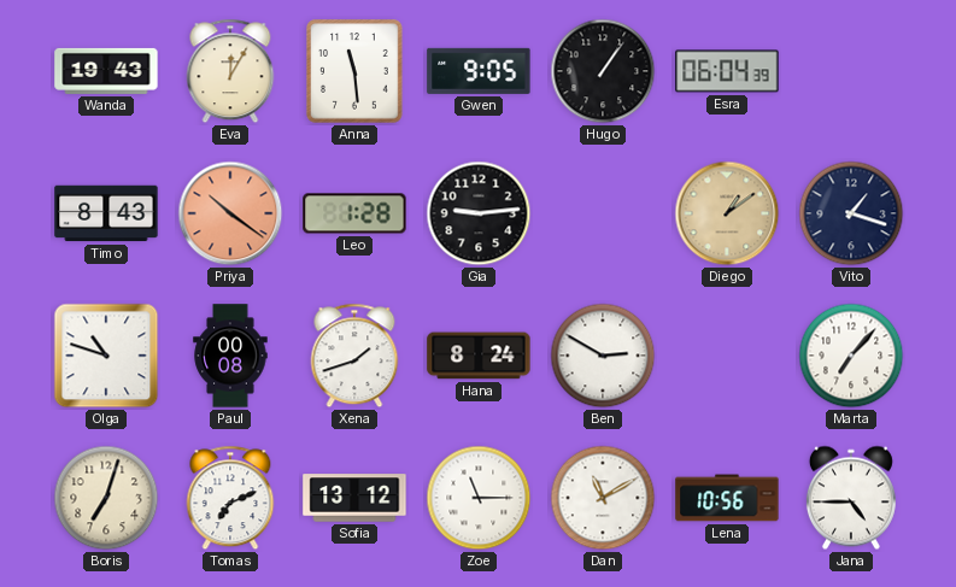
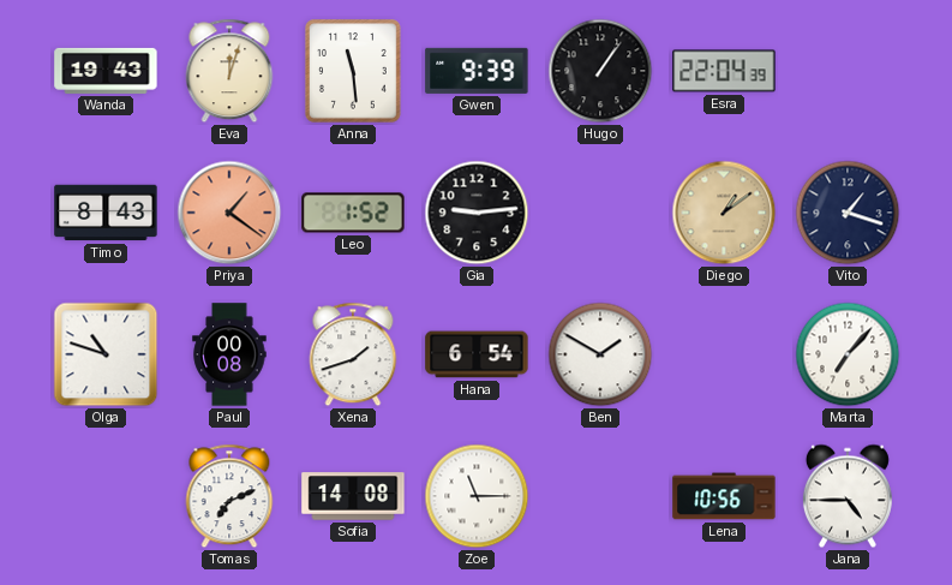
Eva: 12:05 -> 12:03
Gwen: 9:05 -> 9:39
Esra: 06:04 -> 22:04
Priya: 10:21 -> 1:21
Leo: 1:28 -> 1:52
Hana: 8:24 -> 6:54
Ben: 2:50 -> 1:50
Boris: 7:03 -> none
Sofia: 13:12 -> 14:08
Dan: 11:10 -> none
